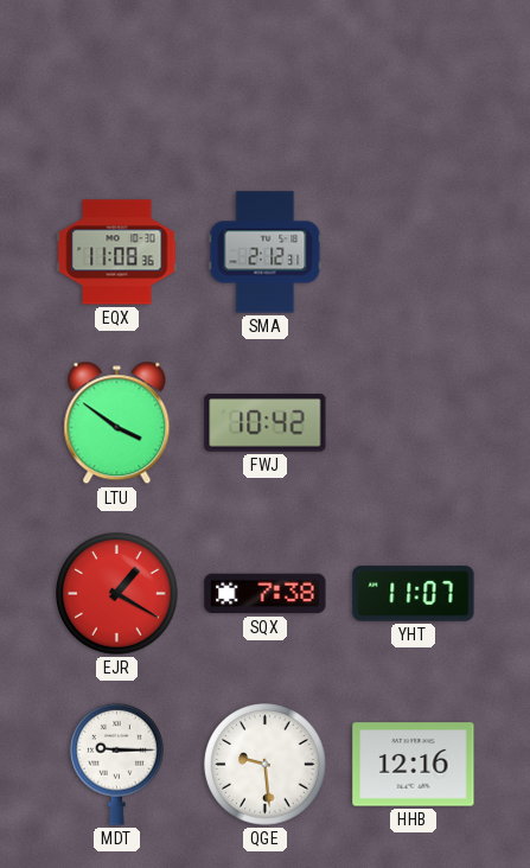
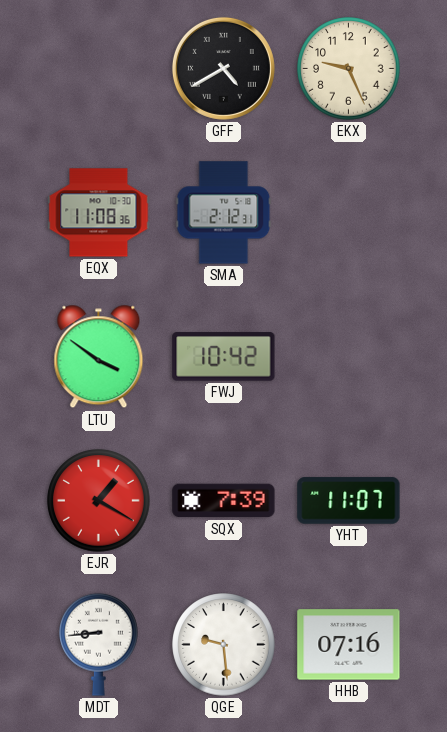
GFF: none -> 4:40
EKX: none -> 9:26
SQX: 7:38 -> 7:39
MDT: 9:15 -> 8:44
HHB: 12:16 -> 07:16
